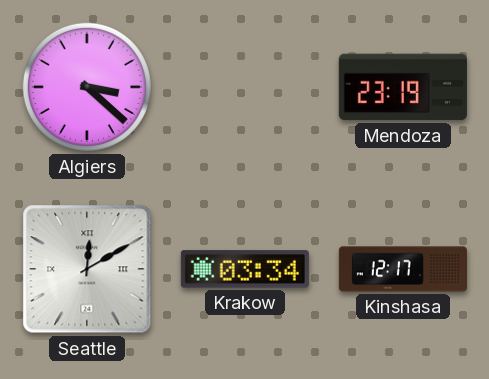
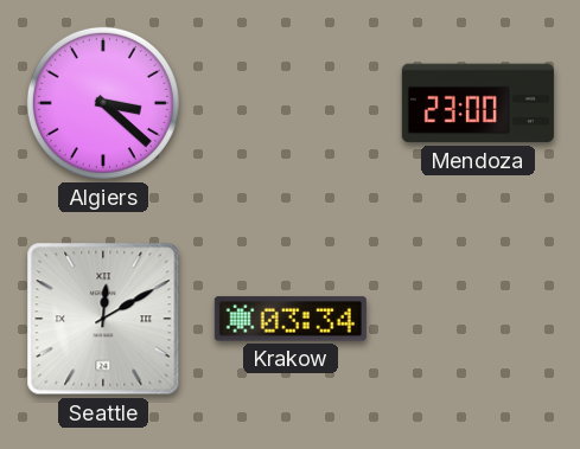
Mendoza: 23:19 -> 23:00
Kinshasa: 12:17 -> none
